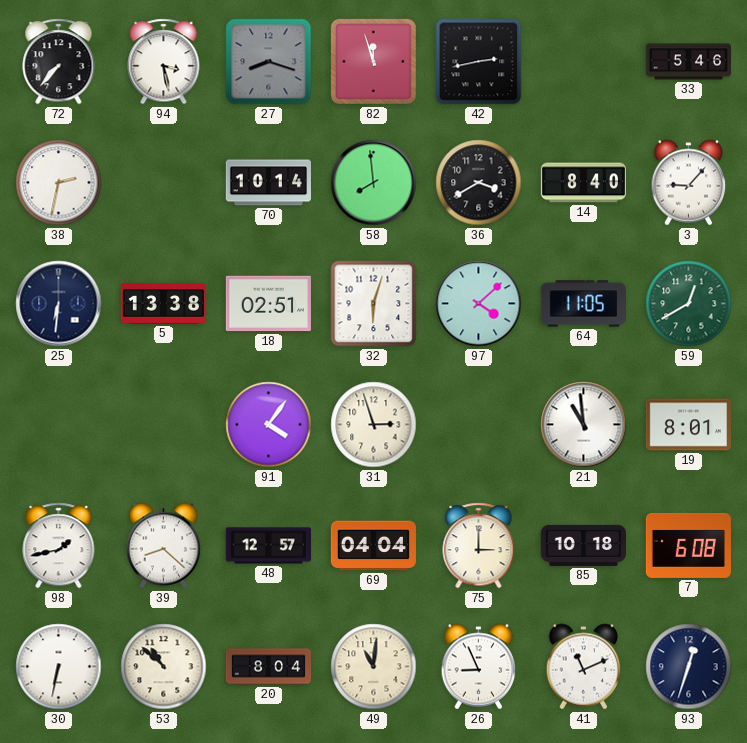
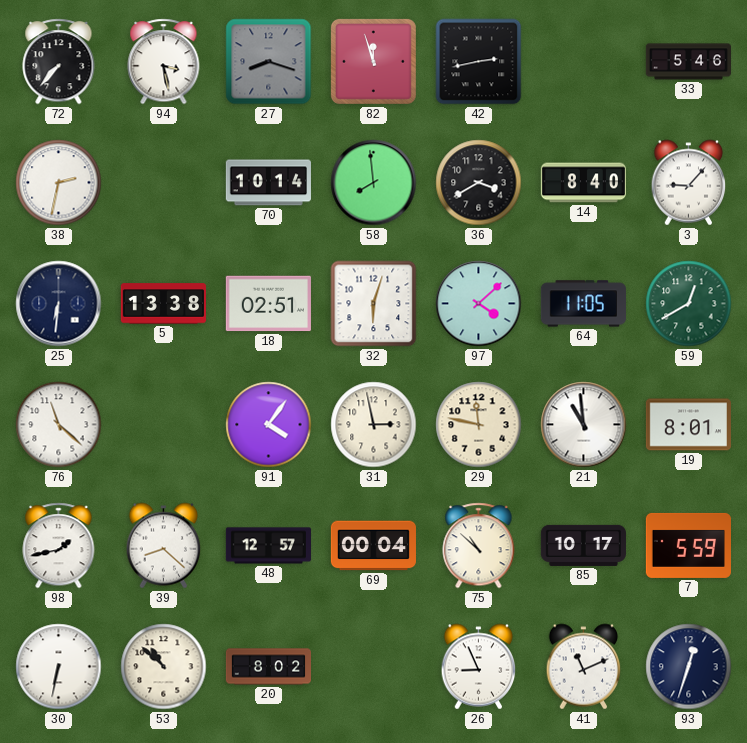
76: none -> 11:22
31: 2:57 -> 2:58
29: none -> 11:47
69: 04:04 -> 00:04
75: 3:00 -> 10:52
85: 10:18 -> 10:17
7: 6:08 -> 5:59
20: 8:04 -> 8:02
49: 11:01 -> none
